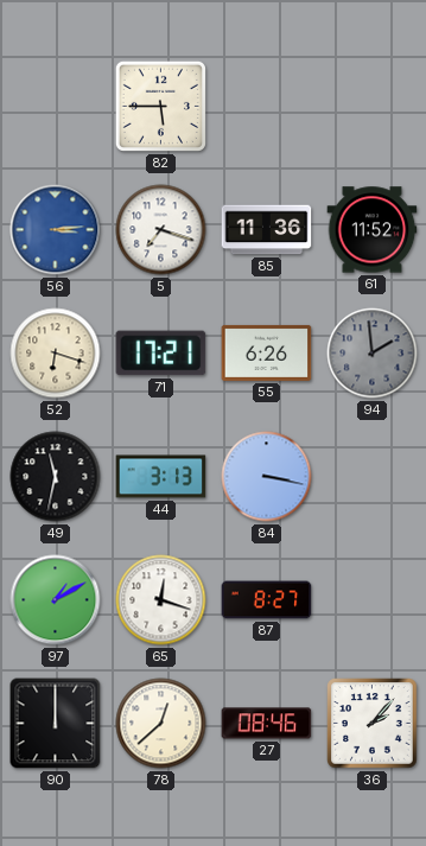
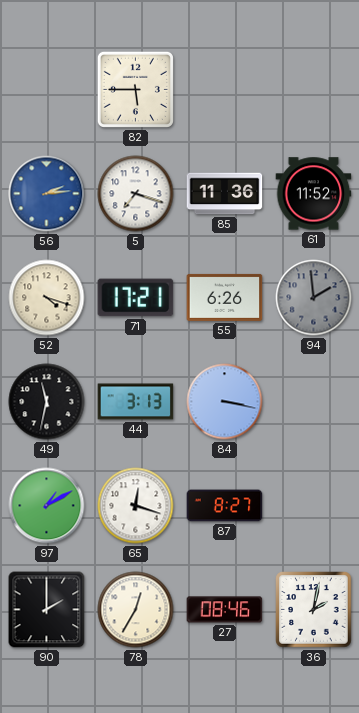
56: 3:14 -> 2:14
52: 6:18 -> 4:18
90: 12:00 -> 2:00
78: 12:38 -> 12:35
36: 2:07 -> 2:02
